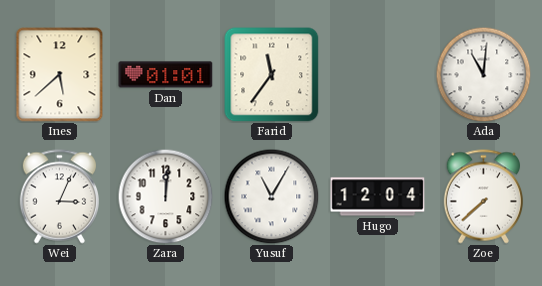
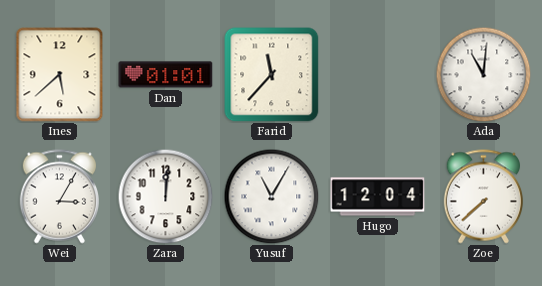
Farid: 11:36 -> 11:37
Wei: 3:04 -> 3:05
